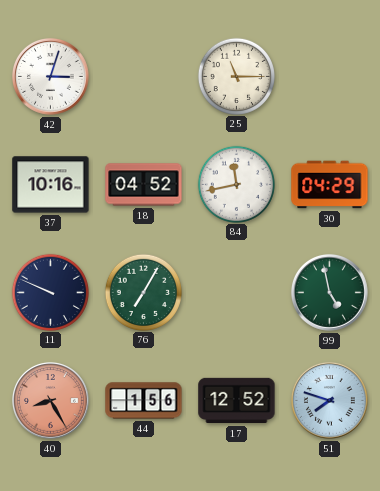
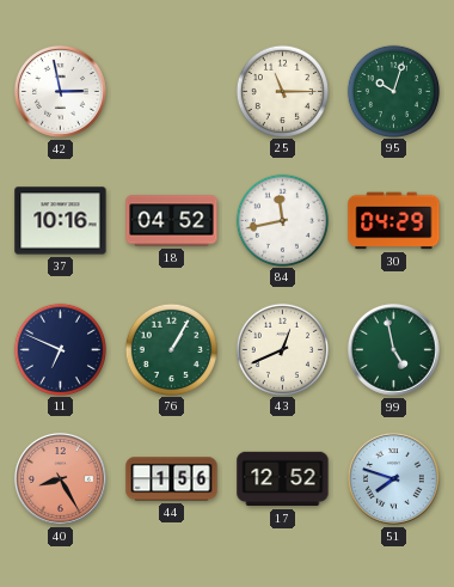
42: 3:03 -> 2:58
95: none -> 10:03
11: 9:49 -> 6:49
76: 7:05 -> 1:05
43: none -> 12:41
